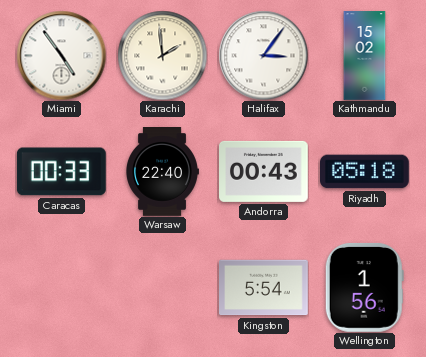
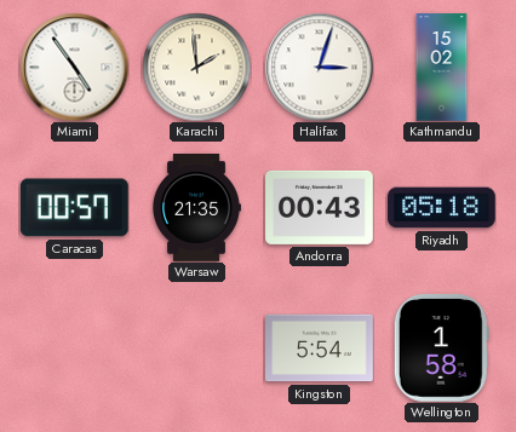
Halifax: 3:06 -> 3:03
Caracas: 00:33 -> 00:57
Warsaw: 22:40 -> 21:35
Wellington: 1:56 -> 1:58
